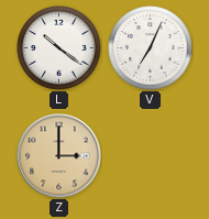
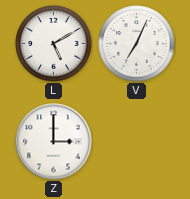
L: 10:21 -> 5:10
Z dial: champagne -> white
